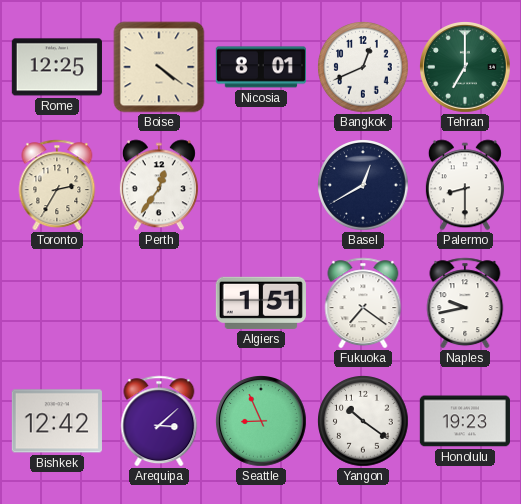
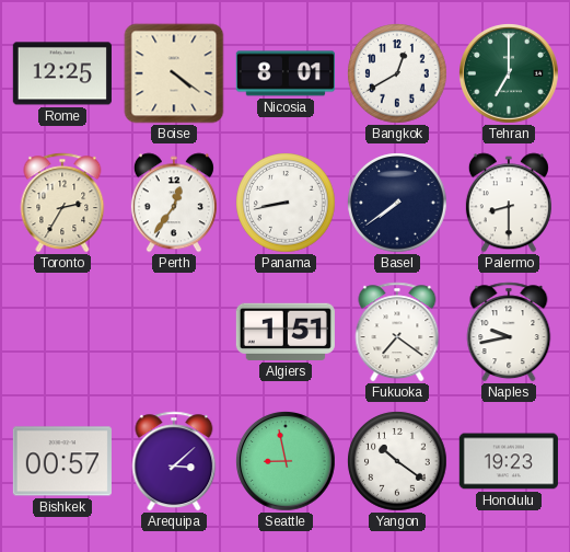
Bangkok: 12:41 -> 12:40
Panama: none -> 8:43
Basel: 12:40 -> 7:39
Bishkek: 12:42 -> 00:57
Seattle: 8:56 -> 8:58
